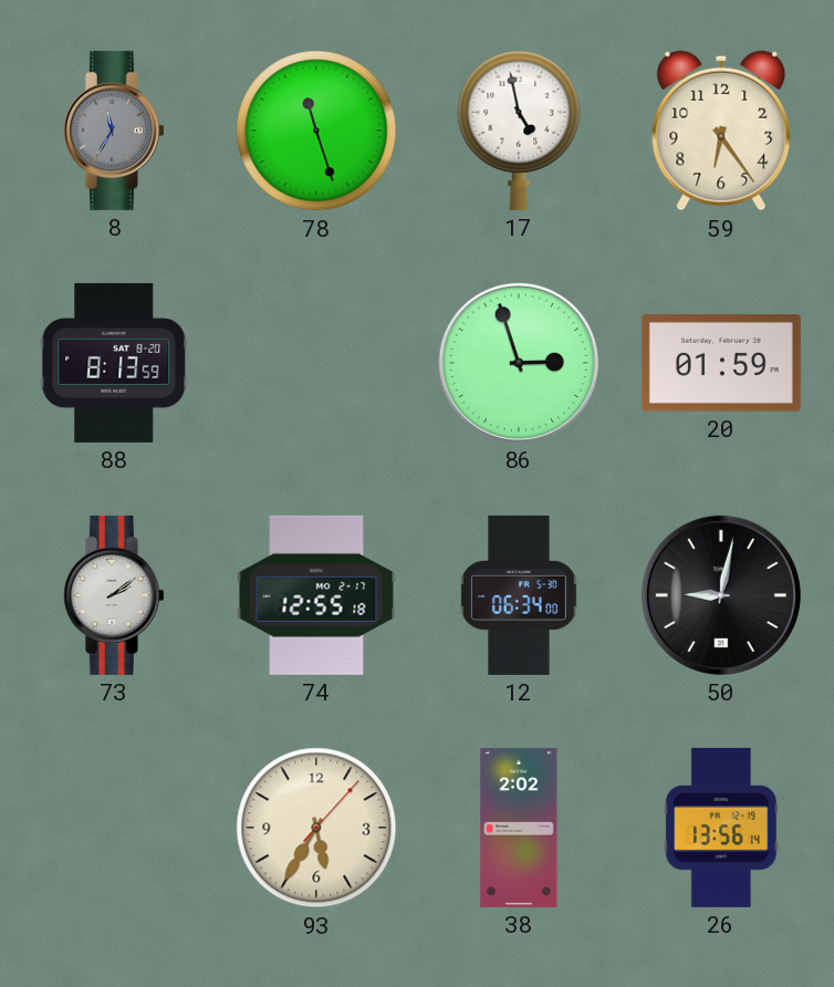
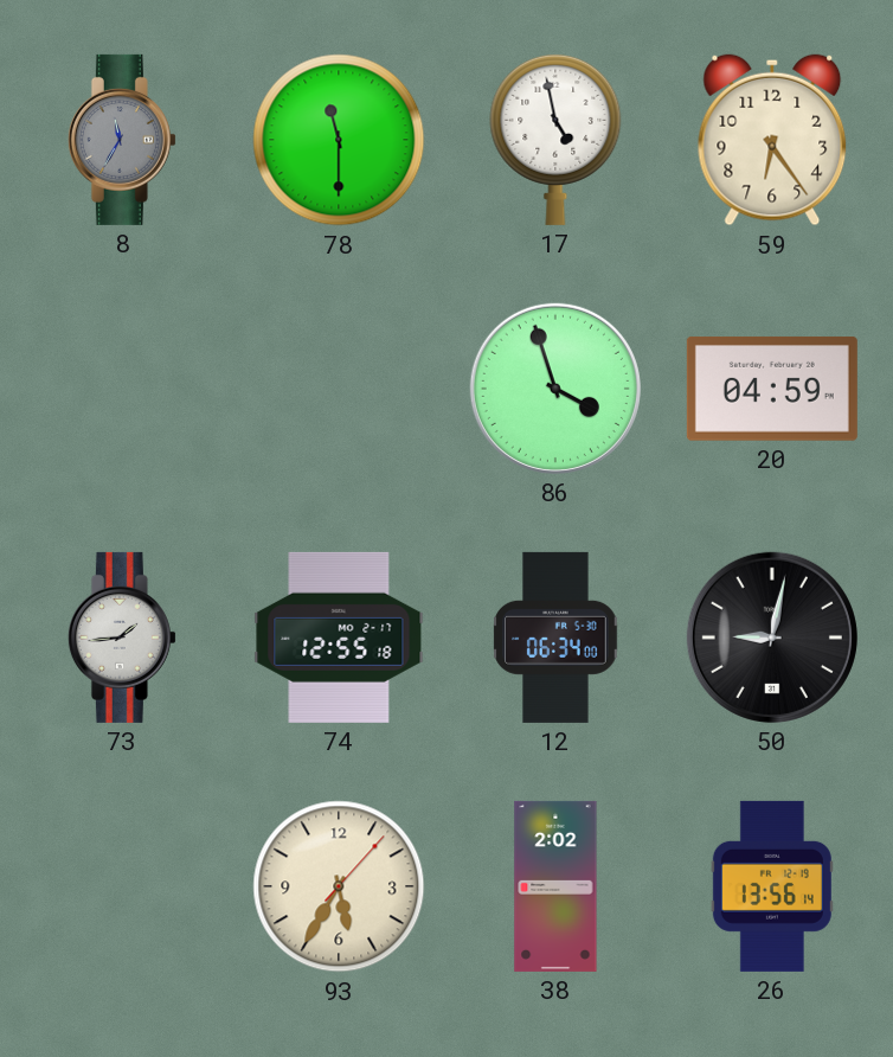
78: 11:27 -> 11:30
88: 8:13 -> none
86: 2:57 -> 3:57
20: 01:59 -> 04:59
73: 2:09 -> 1:44
